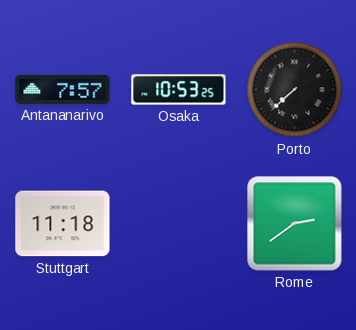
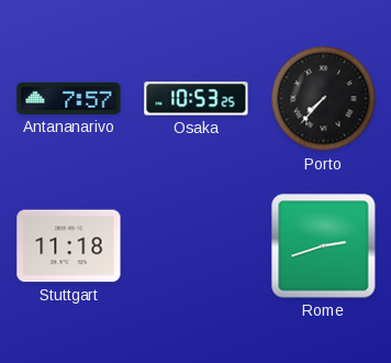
Porto: 7:38 -> 7:37
Rome: 2:39 -> 2:42
